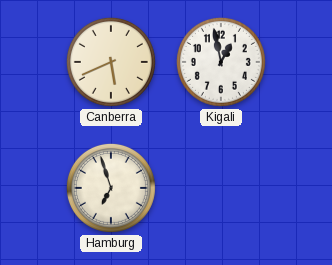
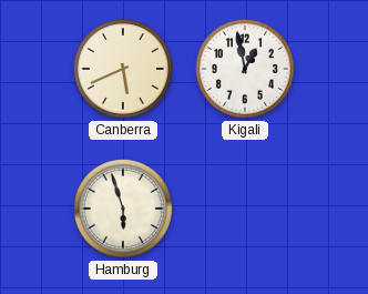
Hamburg: 6:57 -> 5:57
